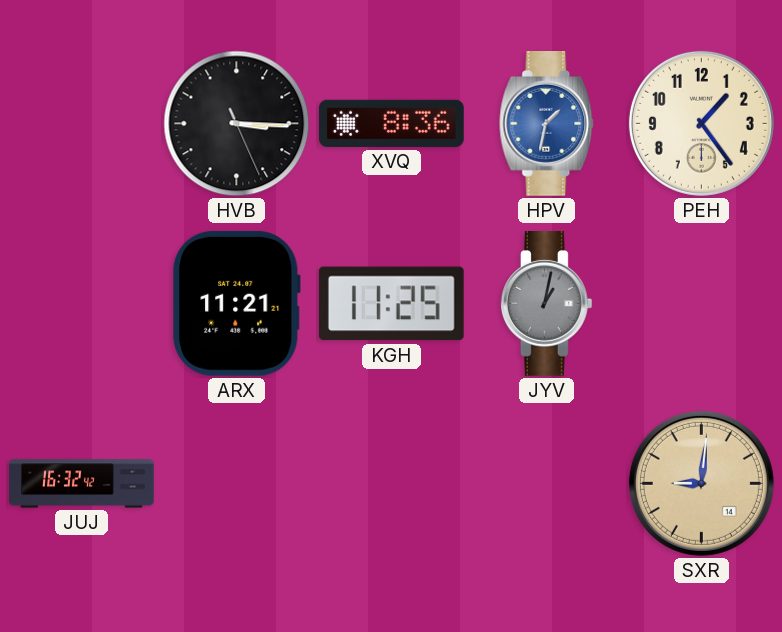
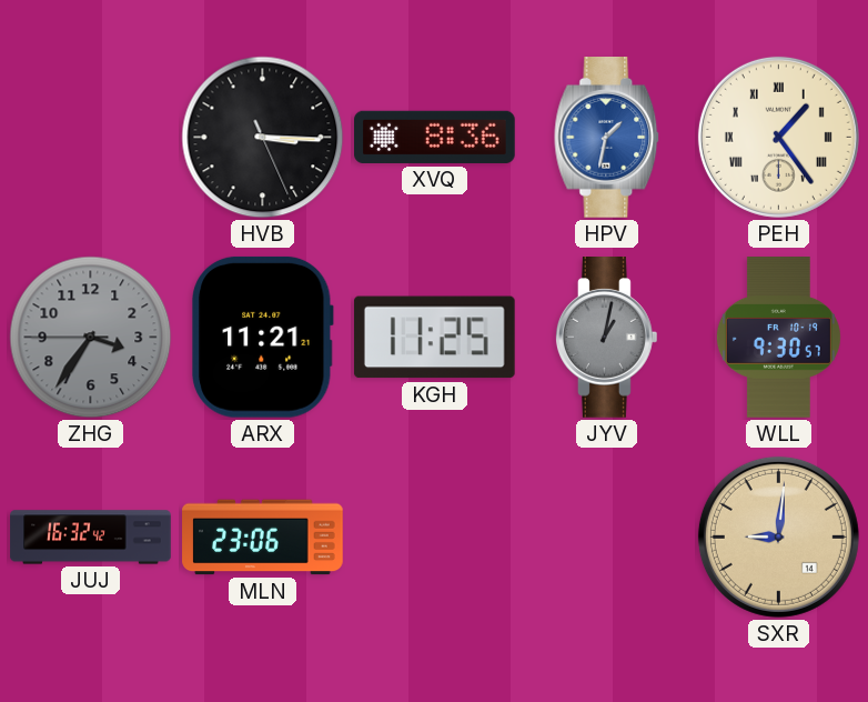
PEH numerals: Arabic -> Roman
ZHG: none -> 3:35
WLL: none -> 9:30
MLN: none -> 23:06
